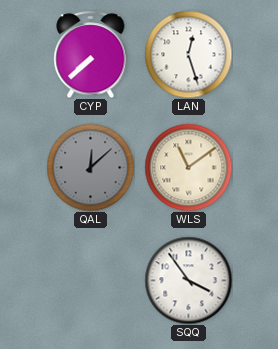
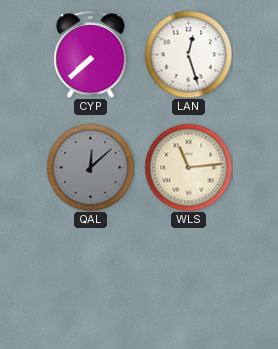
WLS: 11:09 -> 11:14
SQQ: 3:54 -> none
